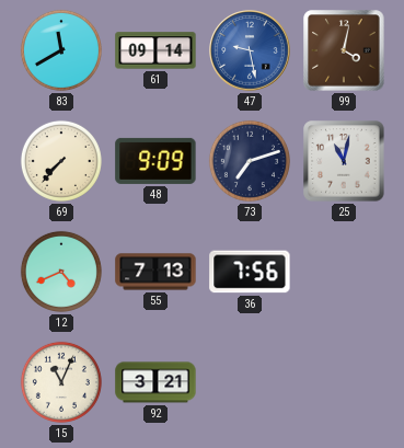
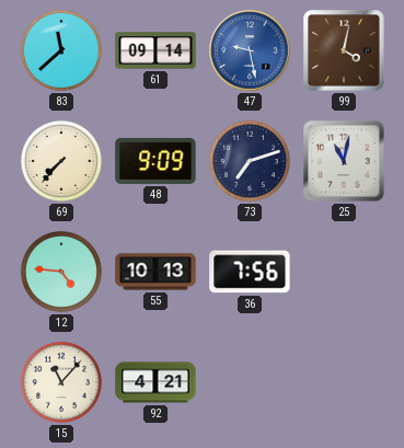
83: 11:40 -> 11:38
12: 4:41 -> 4:46
55: 7:13 -> 10:13
15: 11:04 -> 11:07
92: 3:21 -> 4:21
